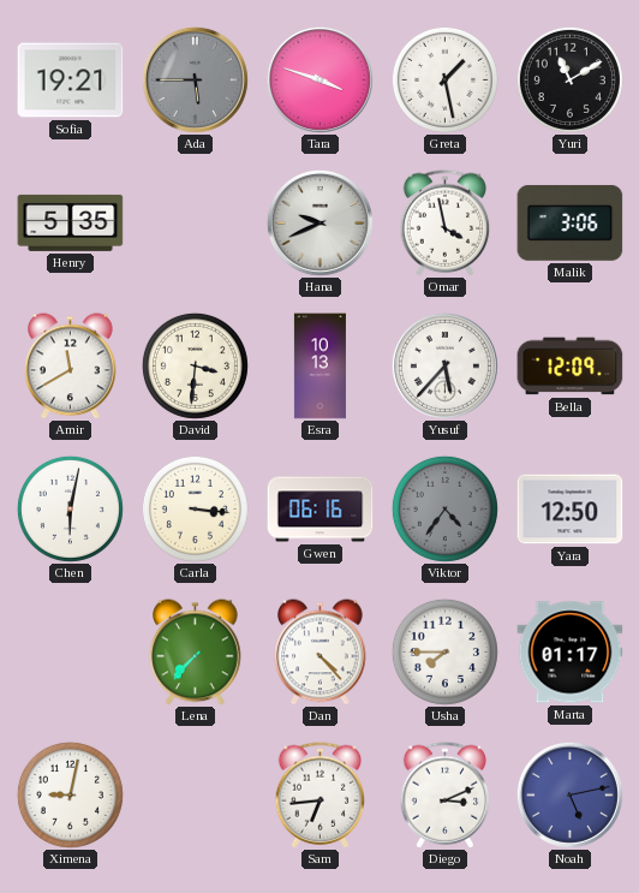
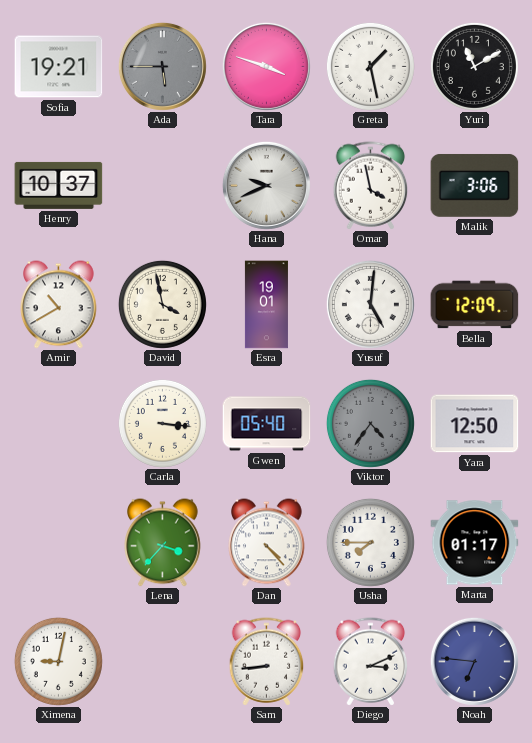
Henry: 5:35 -> 10:37
Amir: 11:40 -> 10:40
David: 3:31 -> 3:58
Esra: 10:13 -> 19:01
Yusuf: 5:37 -> 5:01
Chen: 6:02 -> none
Gwen: 06:16 -> 05:40
Lena: 7:37 -> 3:37
Sam: 6:44 -> 8:44
Noah: 5:13 -> 6:46
